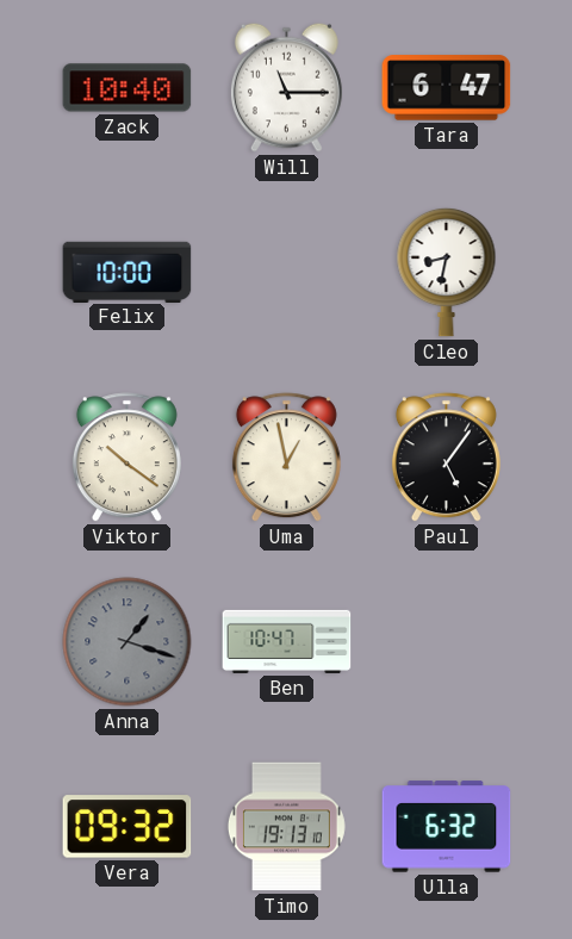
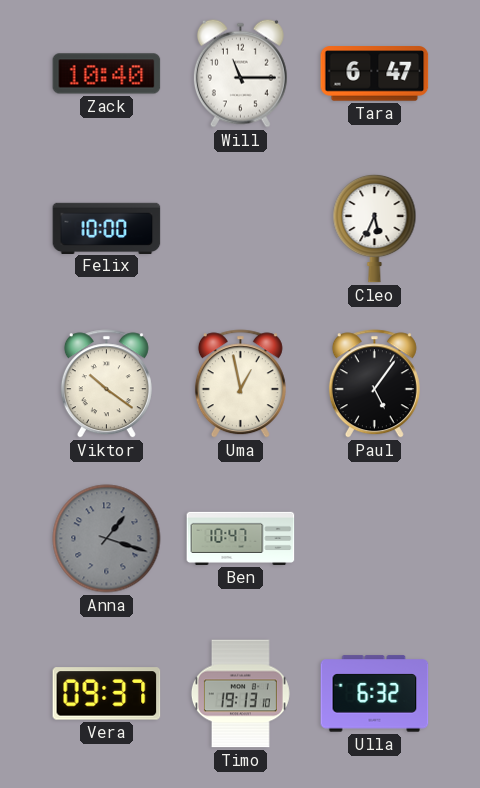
Cleo: 8:32 -> 5:34
Vera: 09:32 -> 09:37
